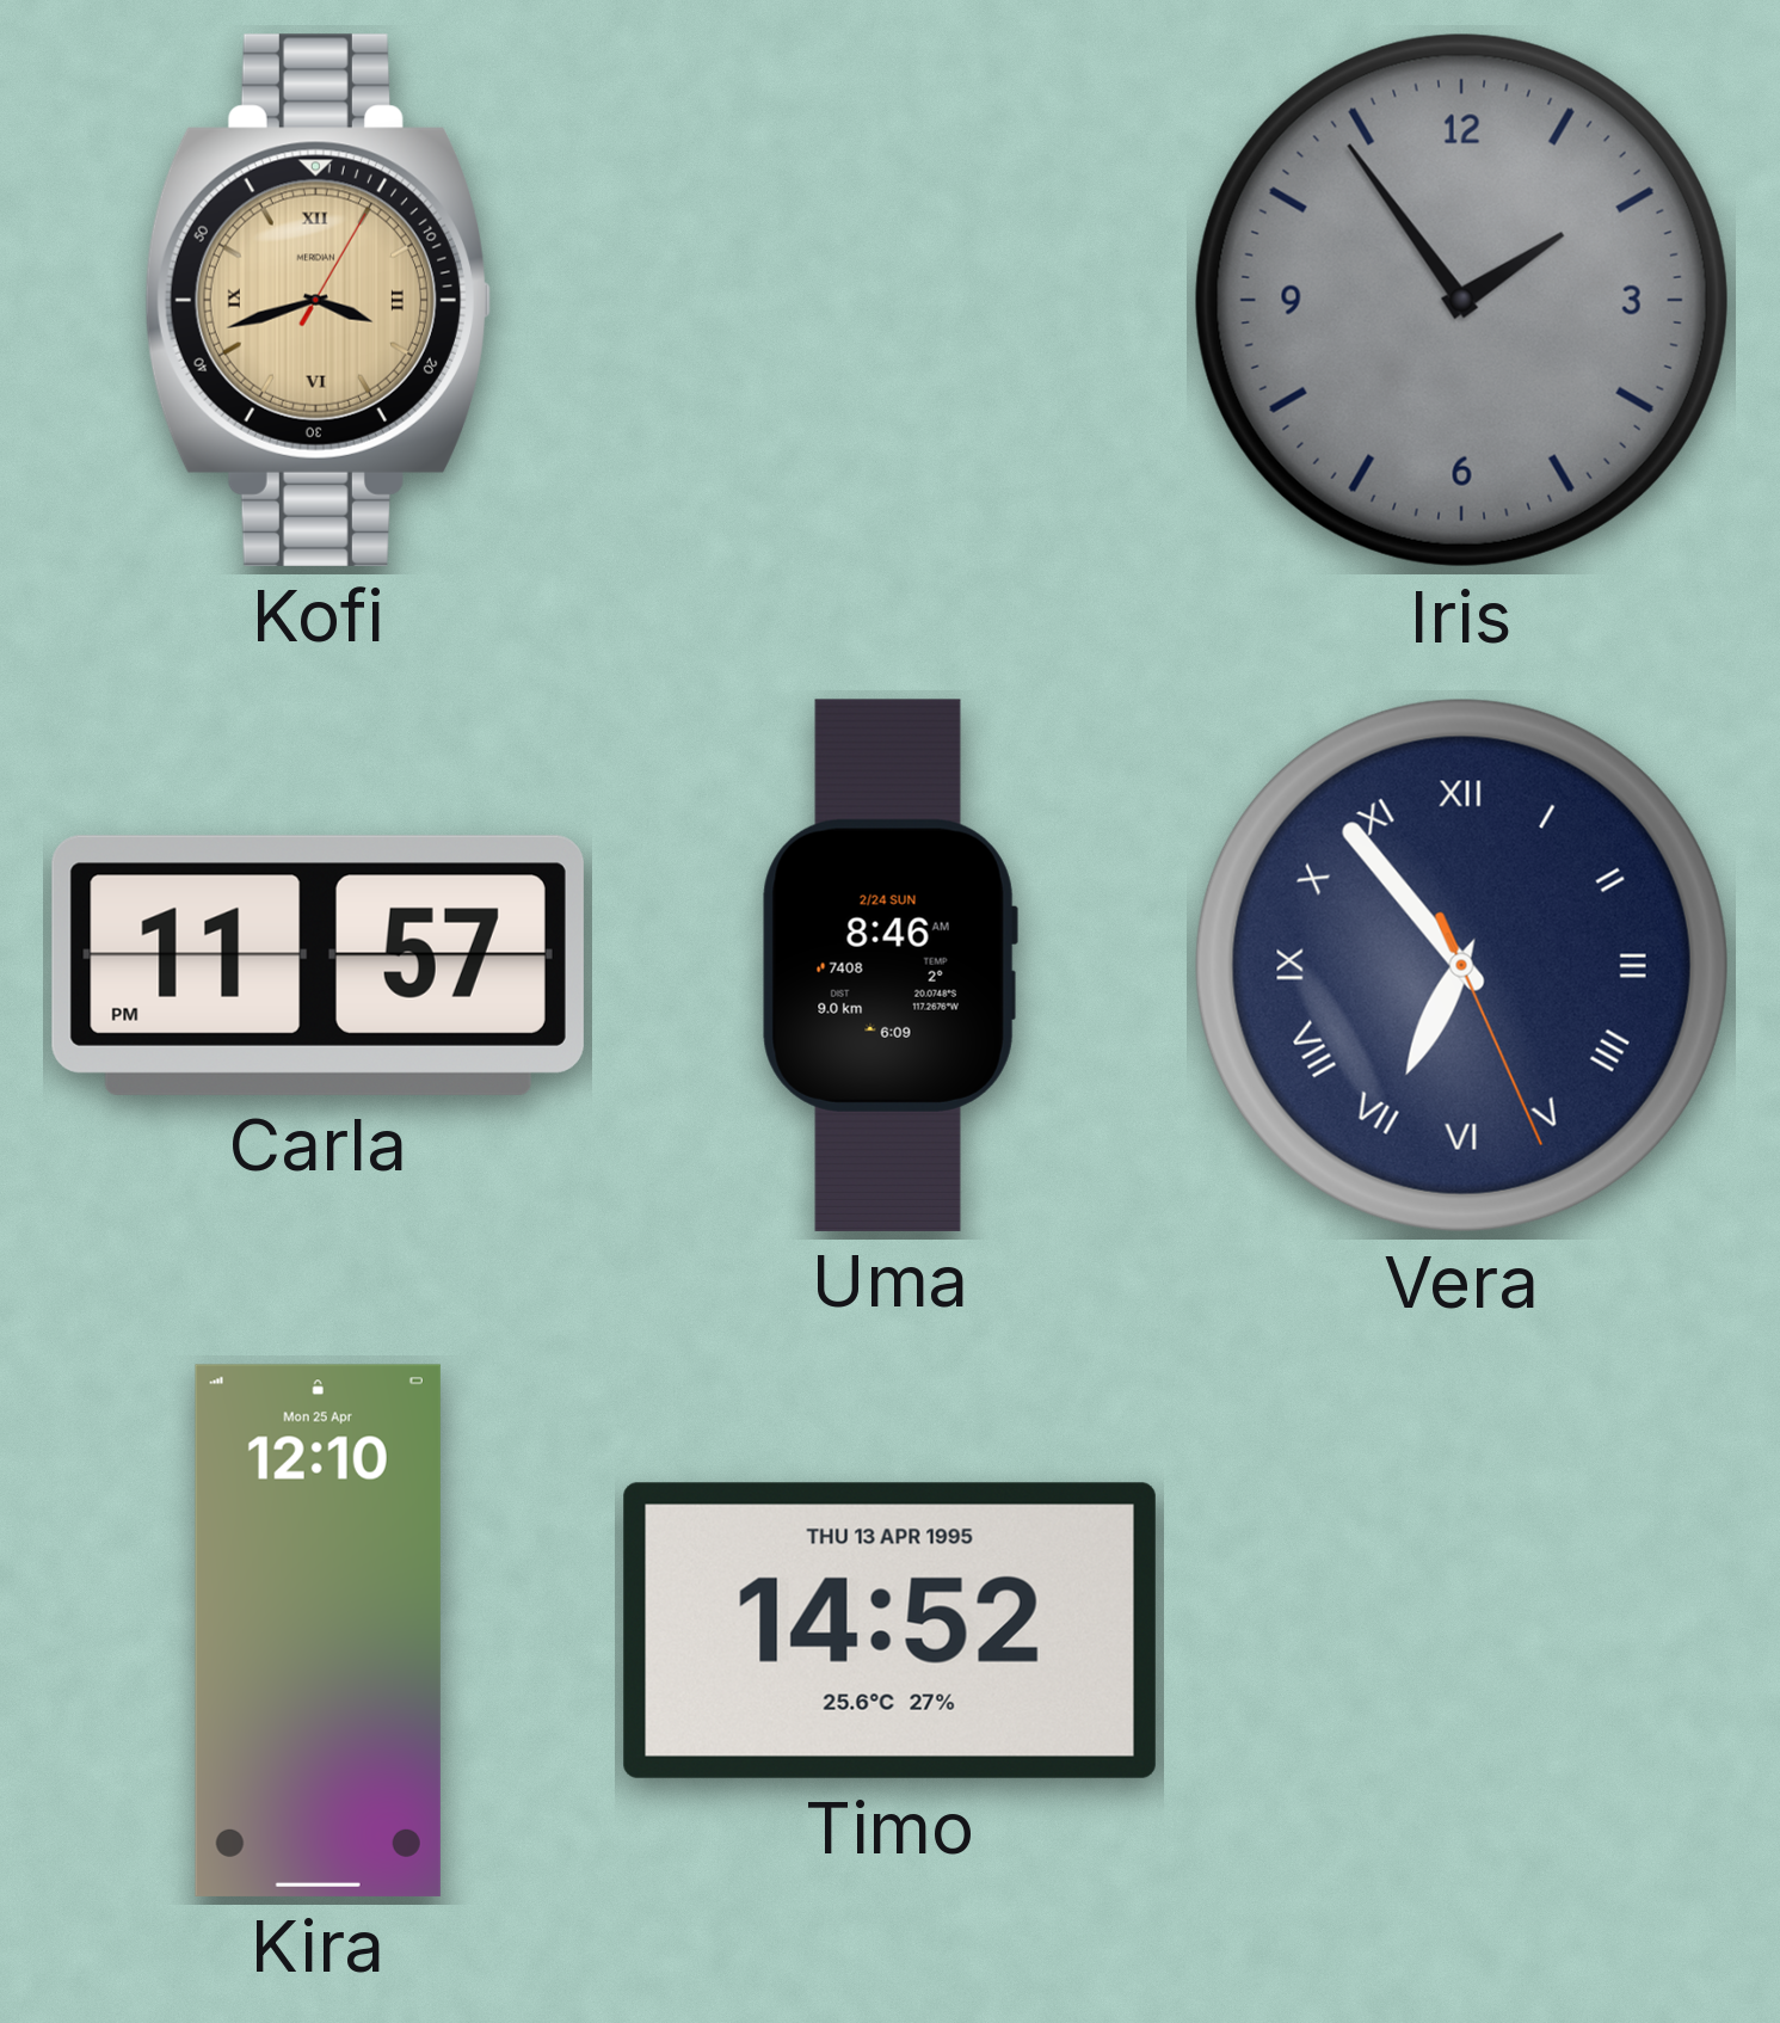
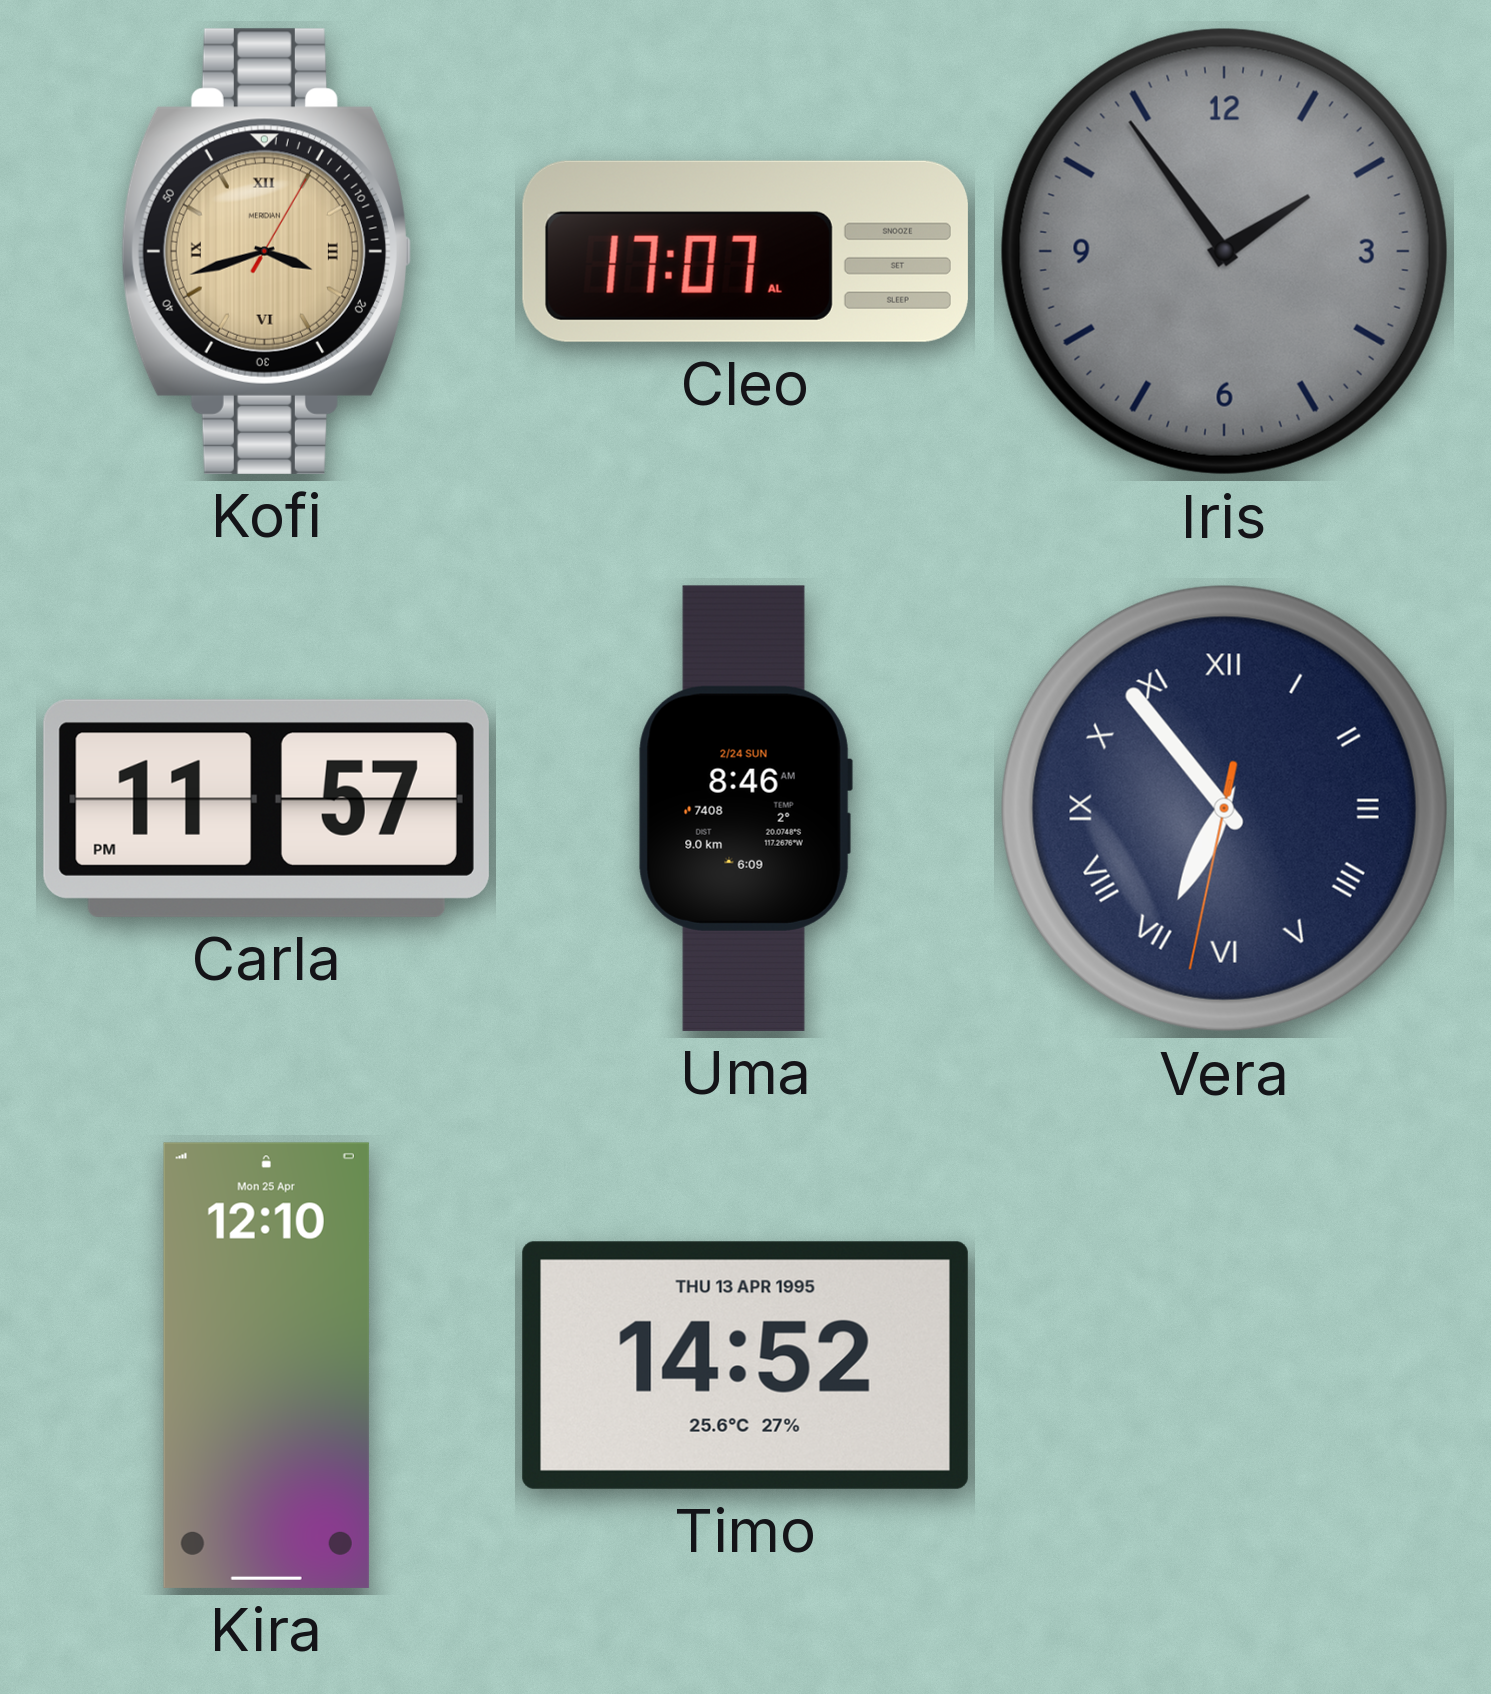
Cleo: none -> 17:07
Vera: 6:53:26 -> 6:53:32
